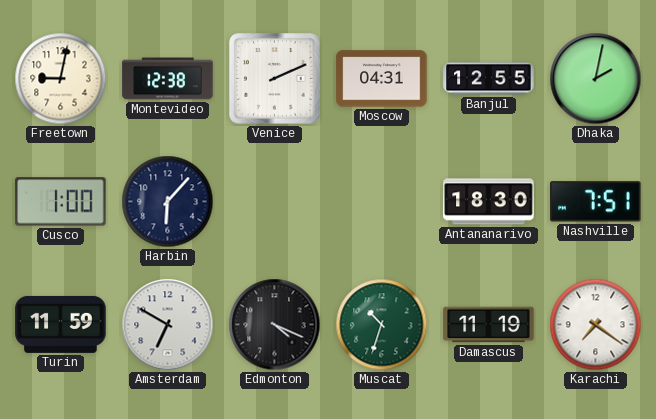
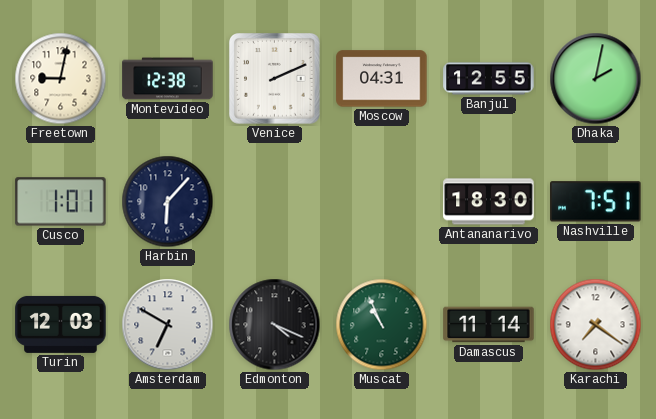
Cusco: 1:00 -> 1:01
Turin: 11:59 -> 12:03
Muscat: 10:33 -> 10:56
Damascus: 11:19 -> 11:14
